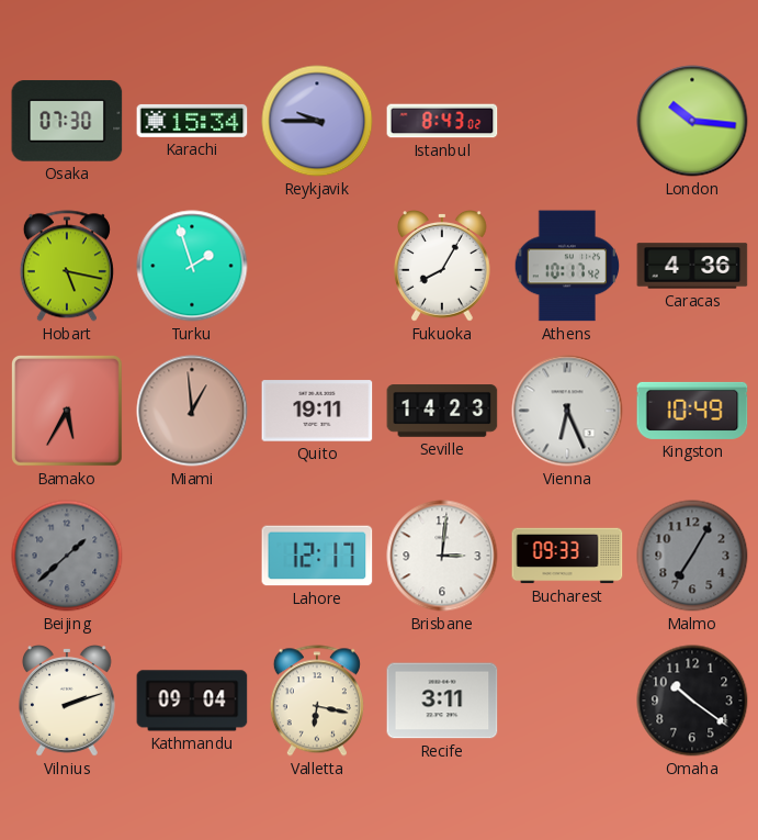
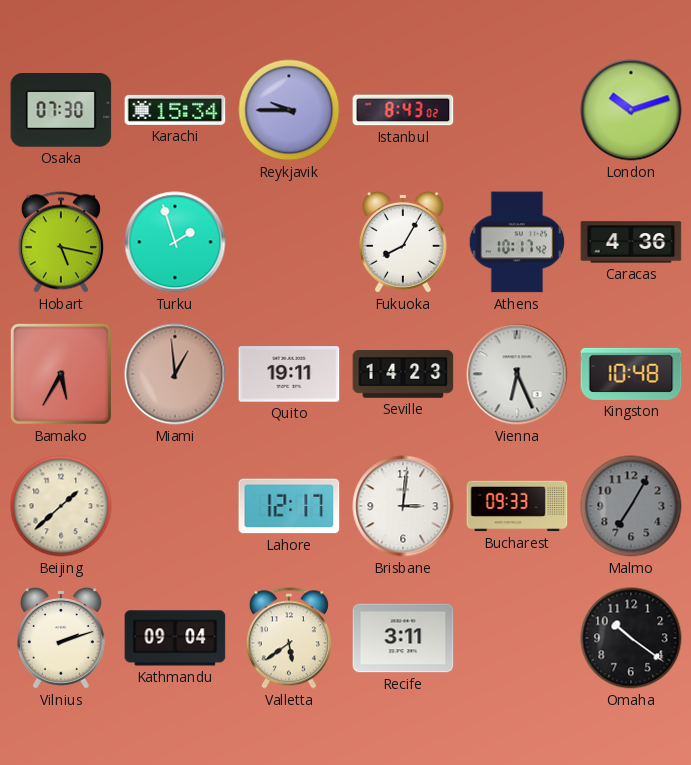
London: 10:16 -> 10:12
Kingston: 10:49 -> 10:48
Beijing dial: grey -> cream
Valletta: 6:17 -> 5:39
